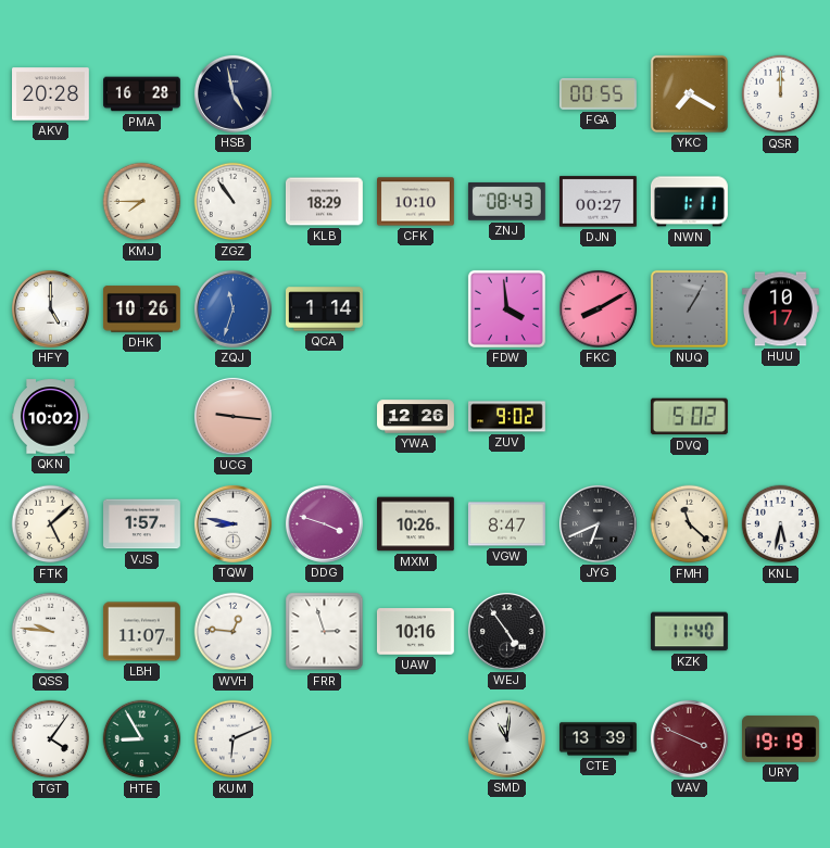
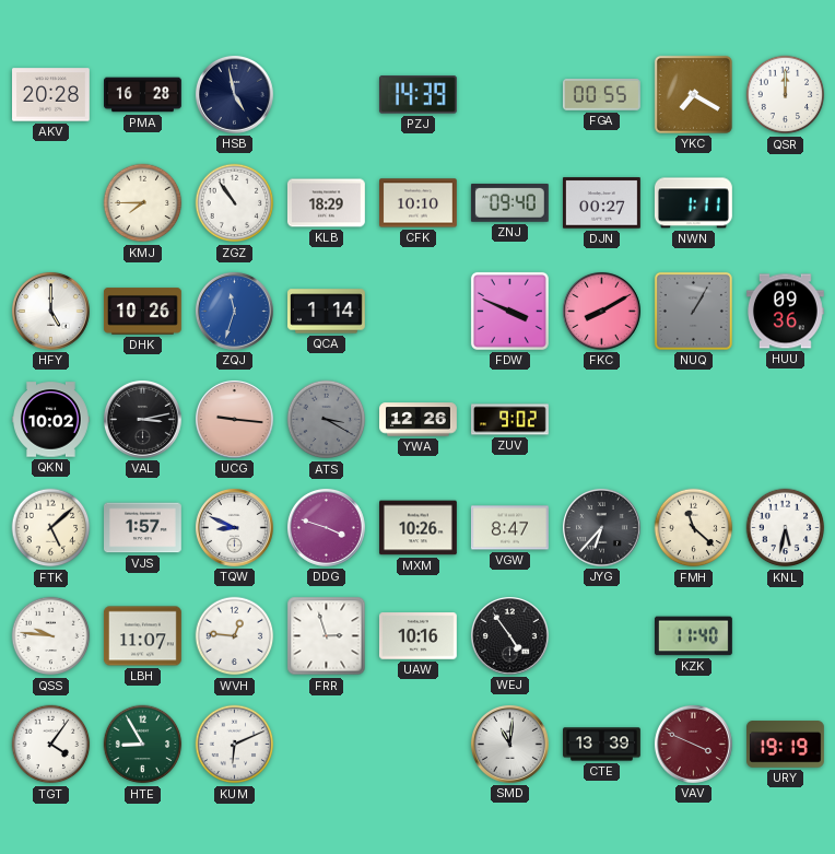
PZJ: none -> 14:39
ZNJ: 08:43 -> 09:40
FDW: 3:59 -> 3:49
HUU: 10:17 -> 09:36
VAL: none -> 3:13
ATS: none -> 3:20
DVQ: 5:02 -> none
TQW: 8:47 -> 8:49
JYG: 6:41 -> 6:37
